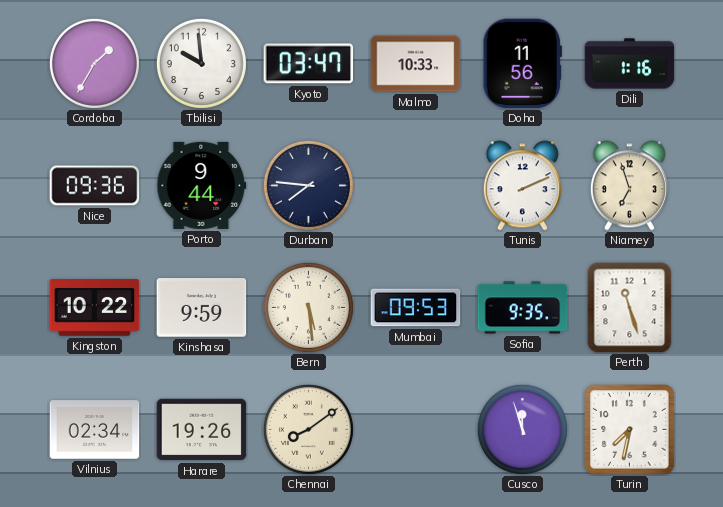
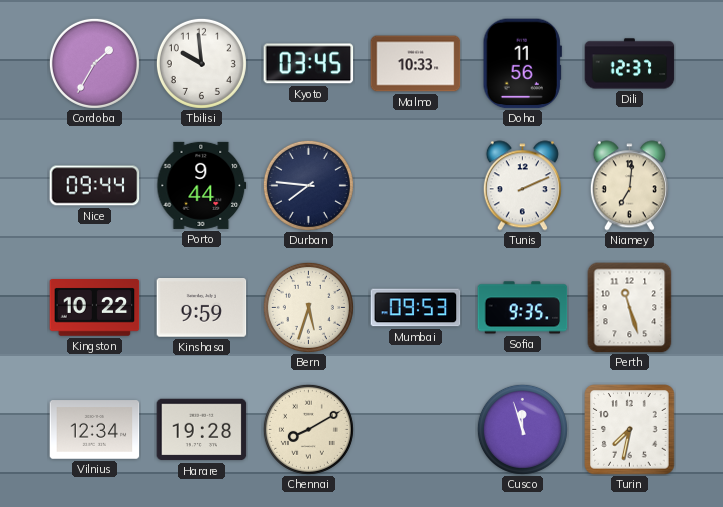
Kyoto: 03:47 -> 03:45
Dili: 1:16 -> 12:37
Nice: 09:36 -> 09:44
Niamey: 6:57 -> 7:01
Bern: 5:29 -> 5:33
Vilnius: 02:34 -> 12:34
Harare: 19:26 -> 19:28
Chennai: 8:09 -> 8:10
